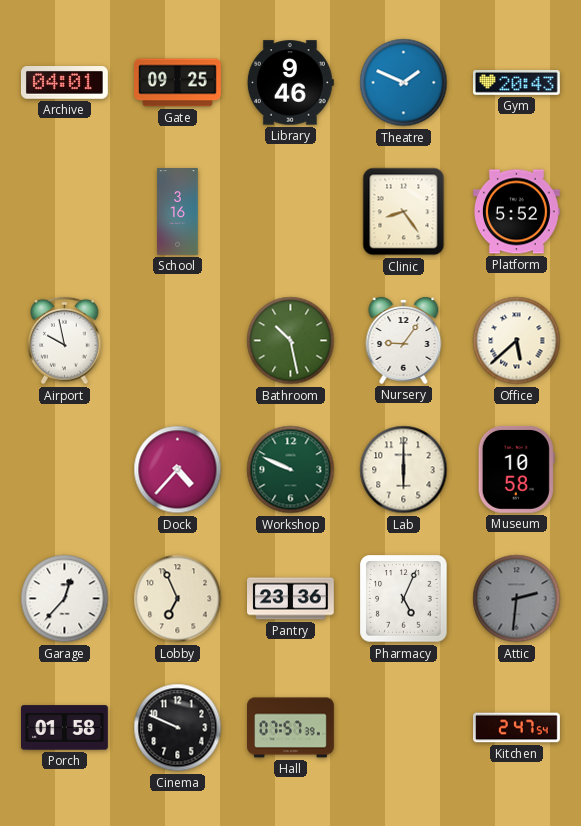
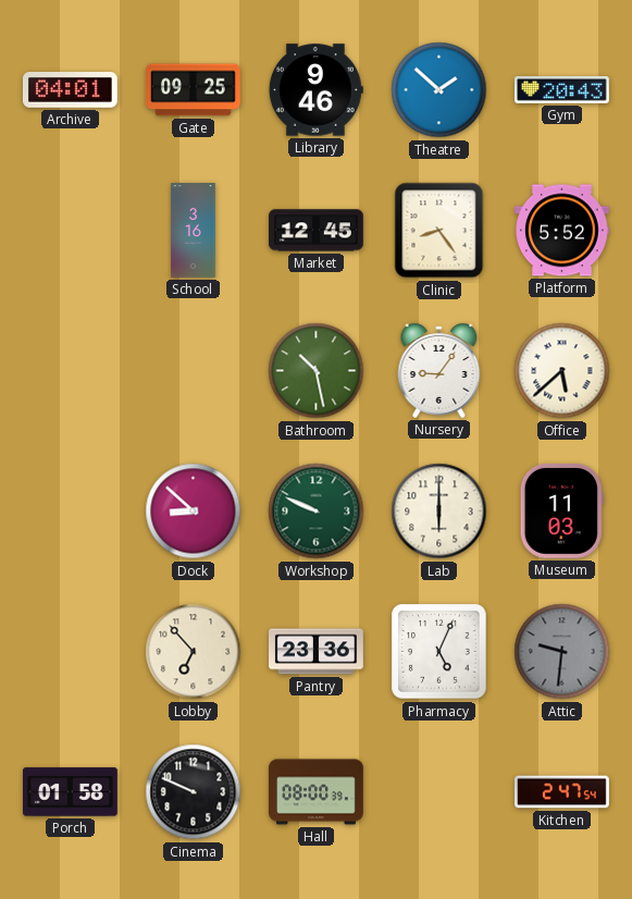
Theatre: 1:49 -> 1:52
Market: none -> 12:45
Airport: 9:58 -> none
Dock: 4:37 -> 8:52
Museum: 10:58 -> 11:03
Garage: 12:37 -> none
Lobby: 6:56 -> 6:53
Attic: 2:31 -> 9:31
Hall: 07:57 -> 08:00
